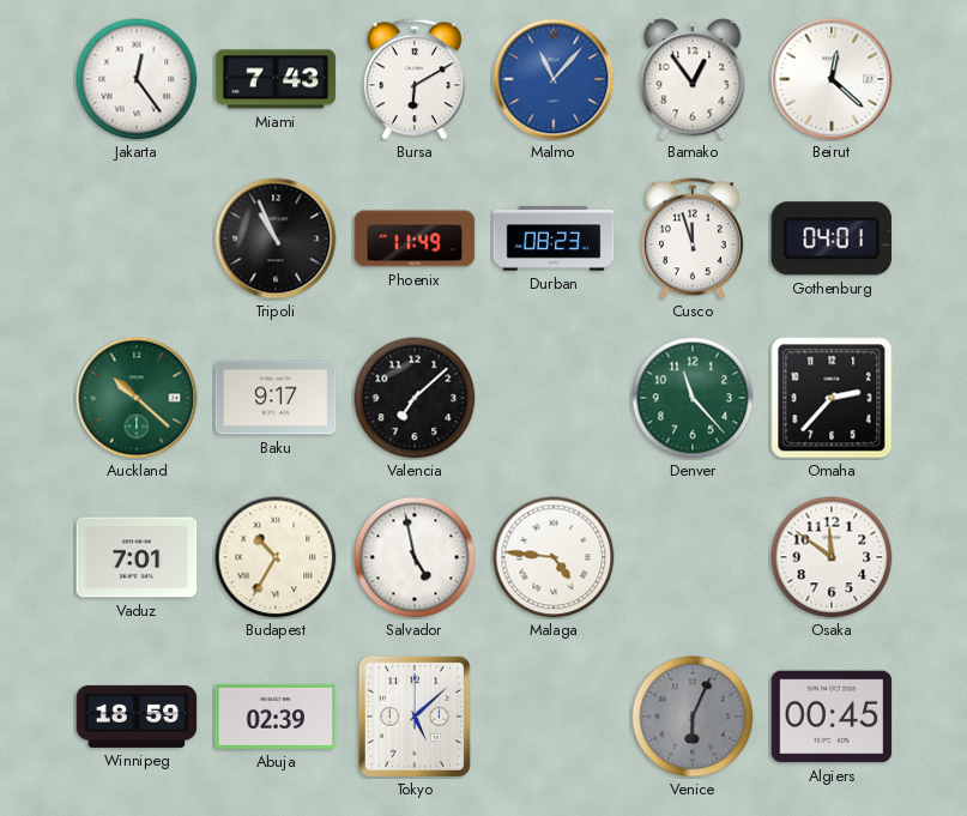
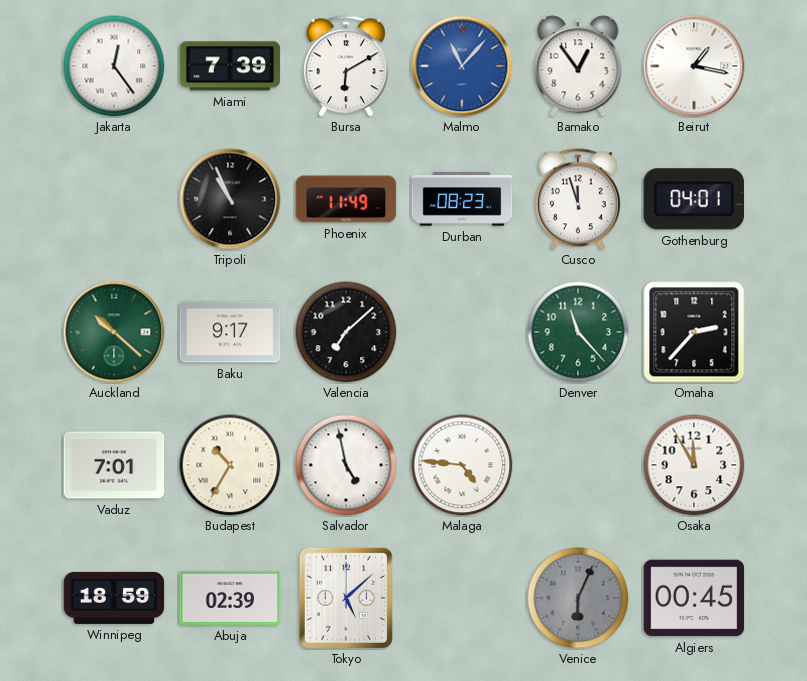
Miami: 7:43 -> 7:39
Beirut: 12:22 -> 1:17
Osaka: 11:51 -> 11:55
